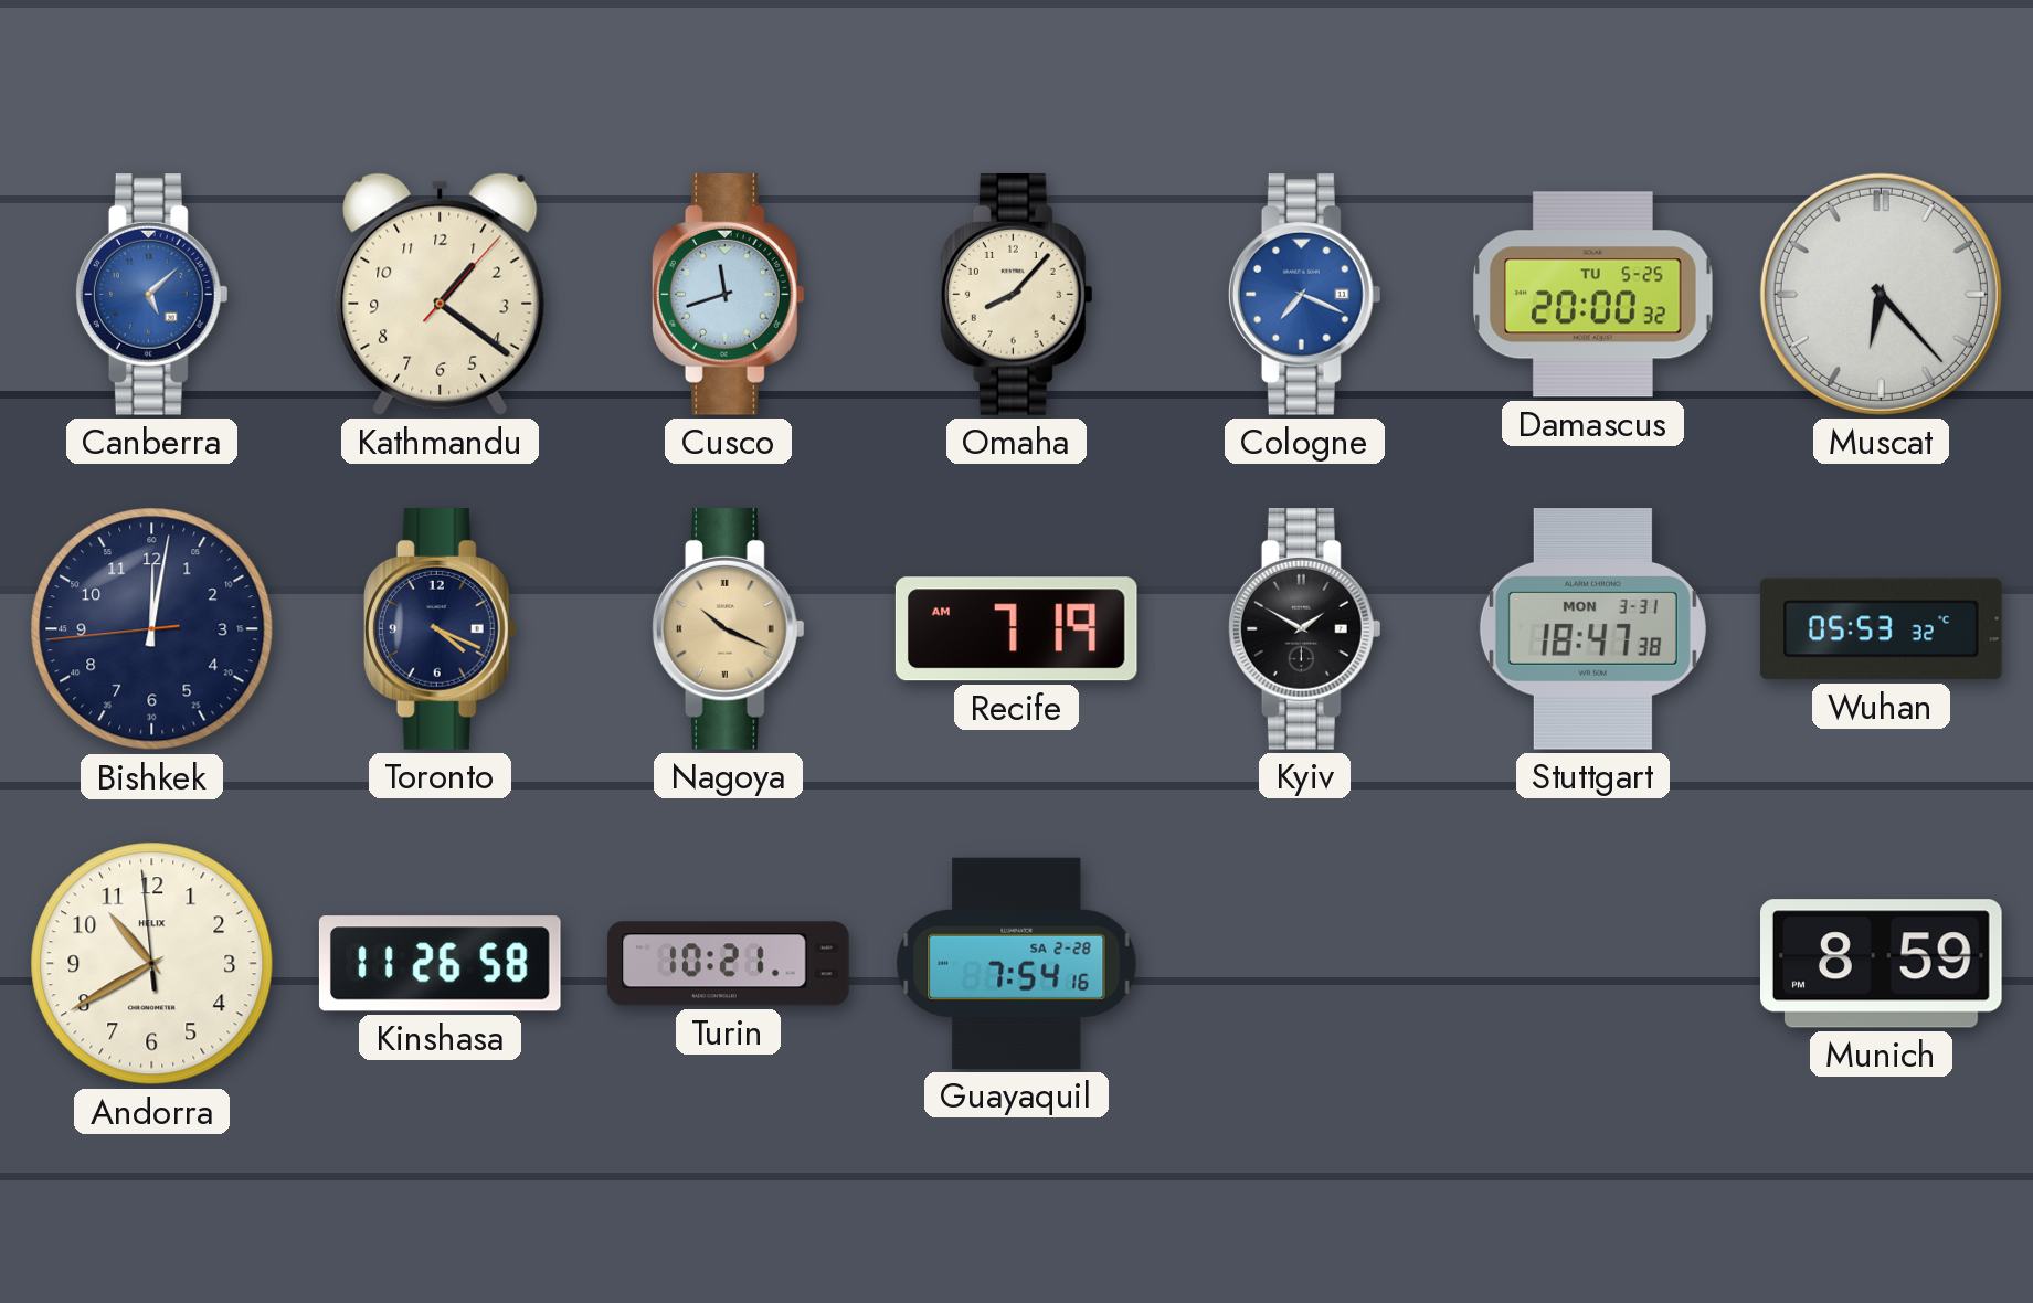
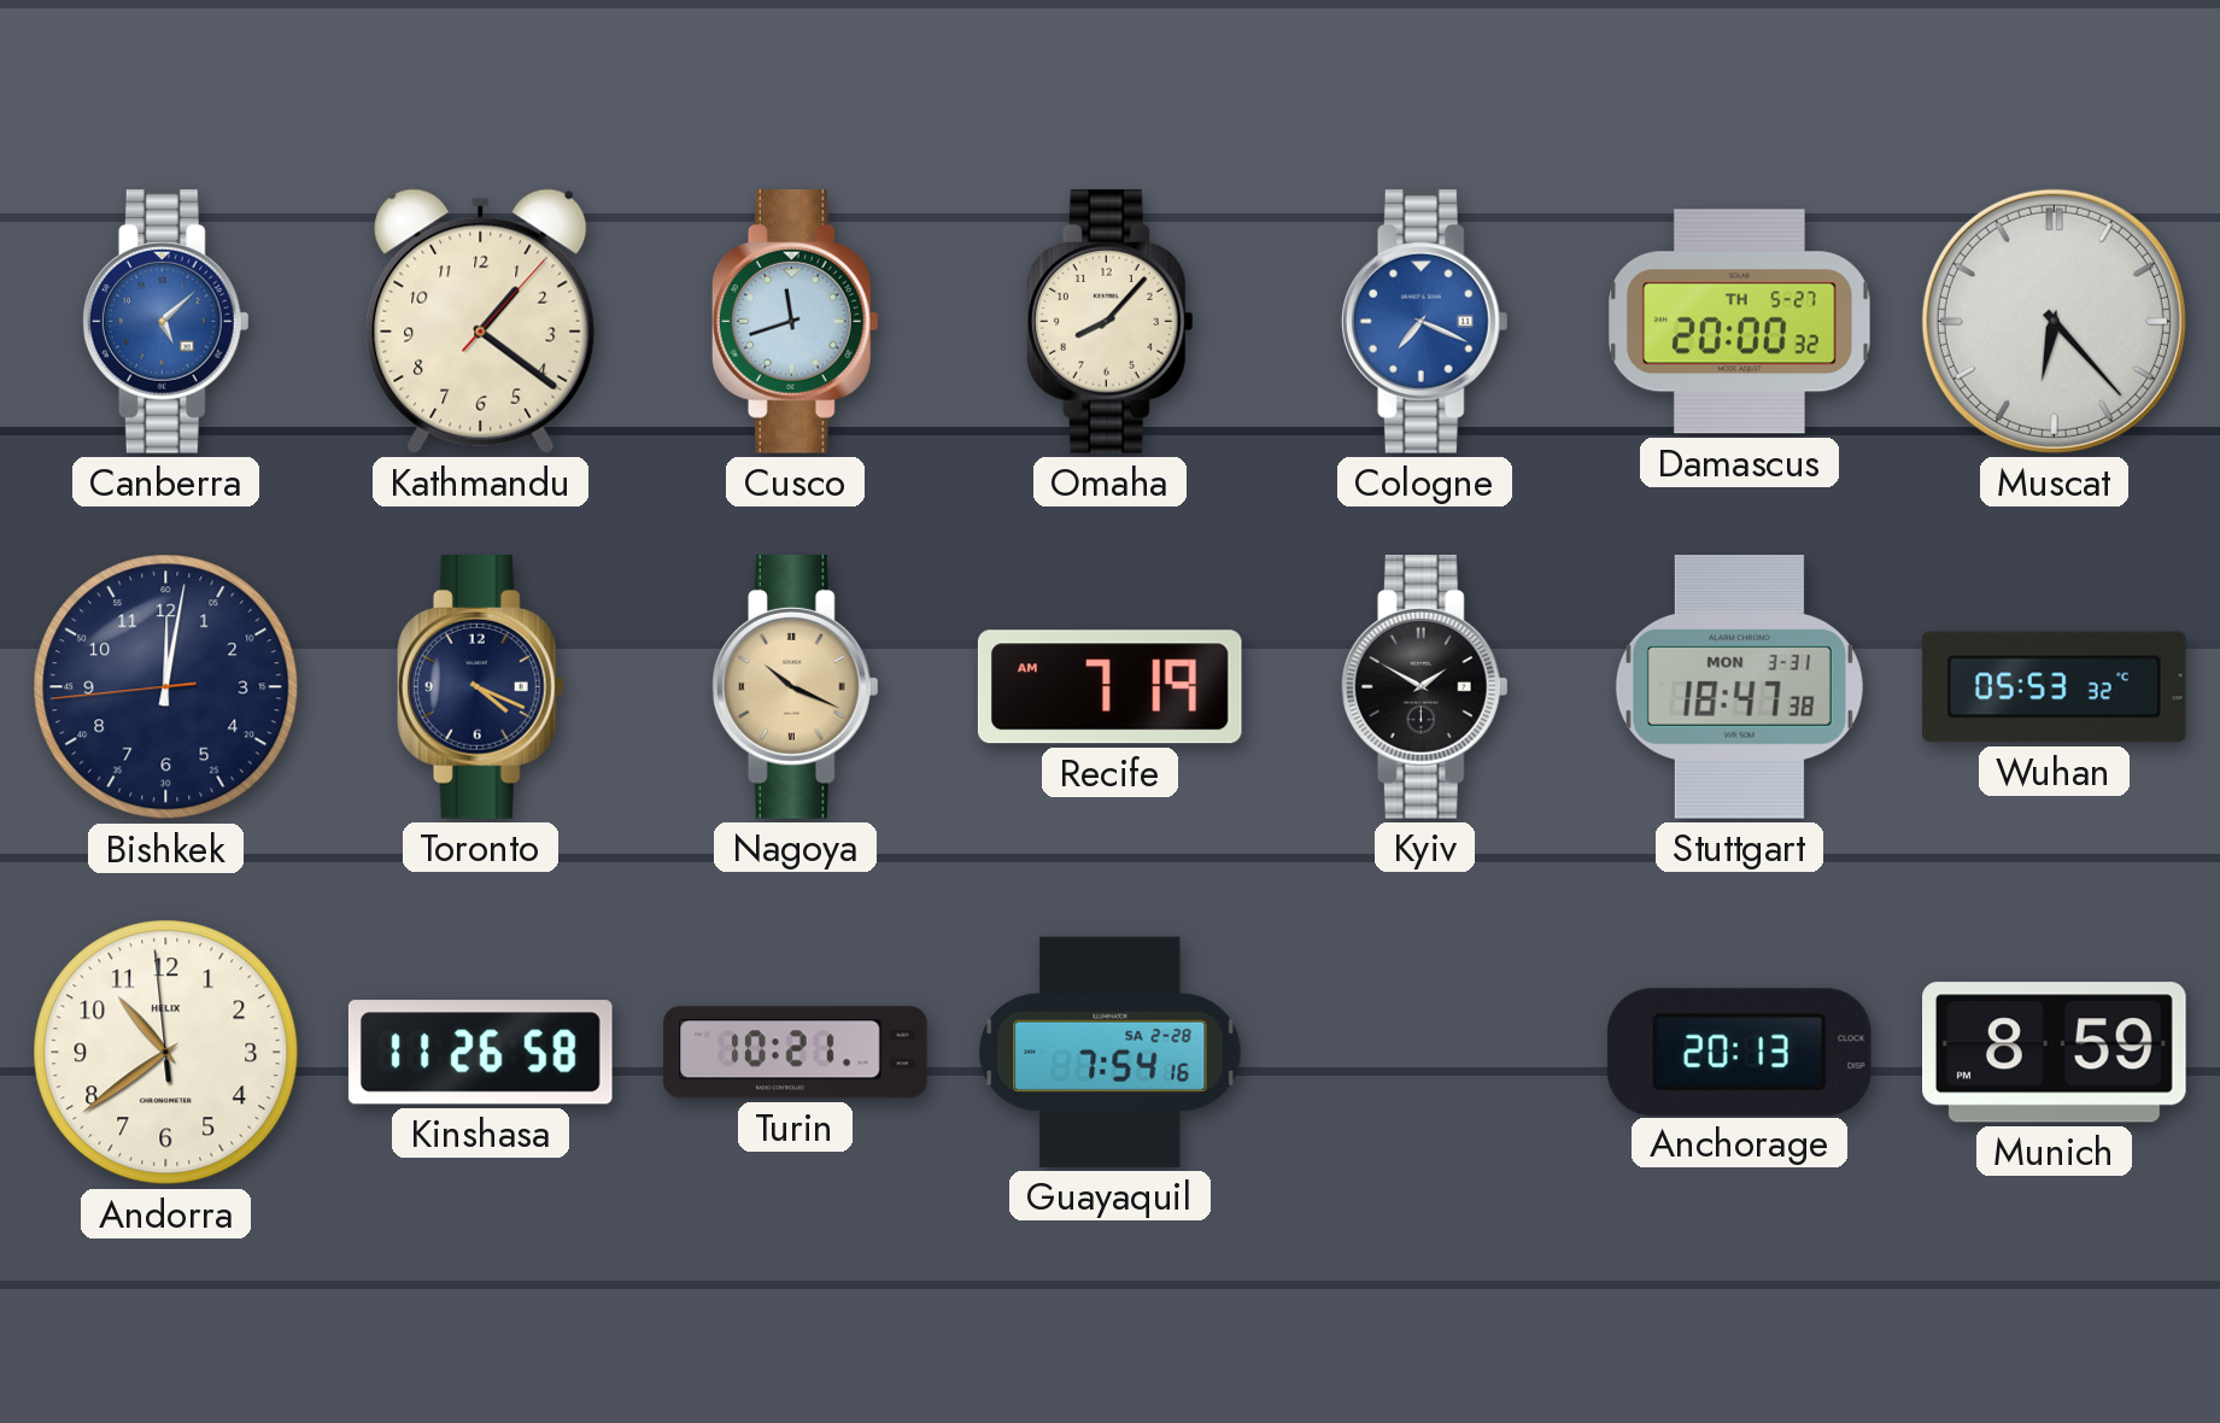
Damascus date: TU 5-25 -> TH 5-27
Andorra: 10:39 -> 10:38
Anchorage: none -> 20:13
